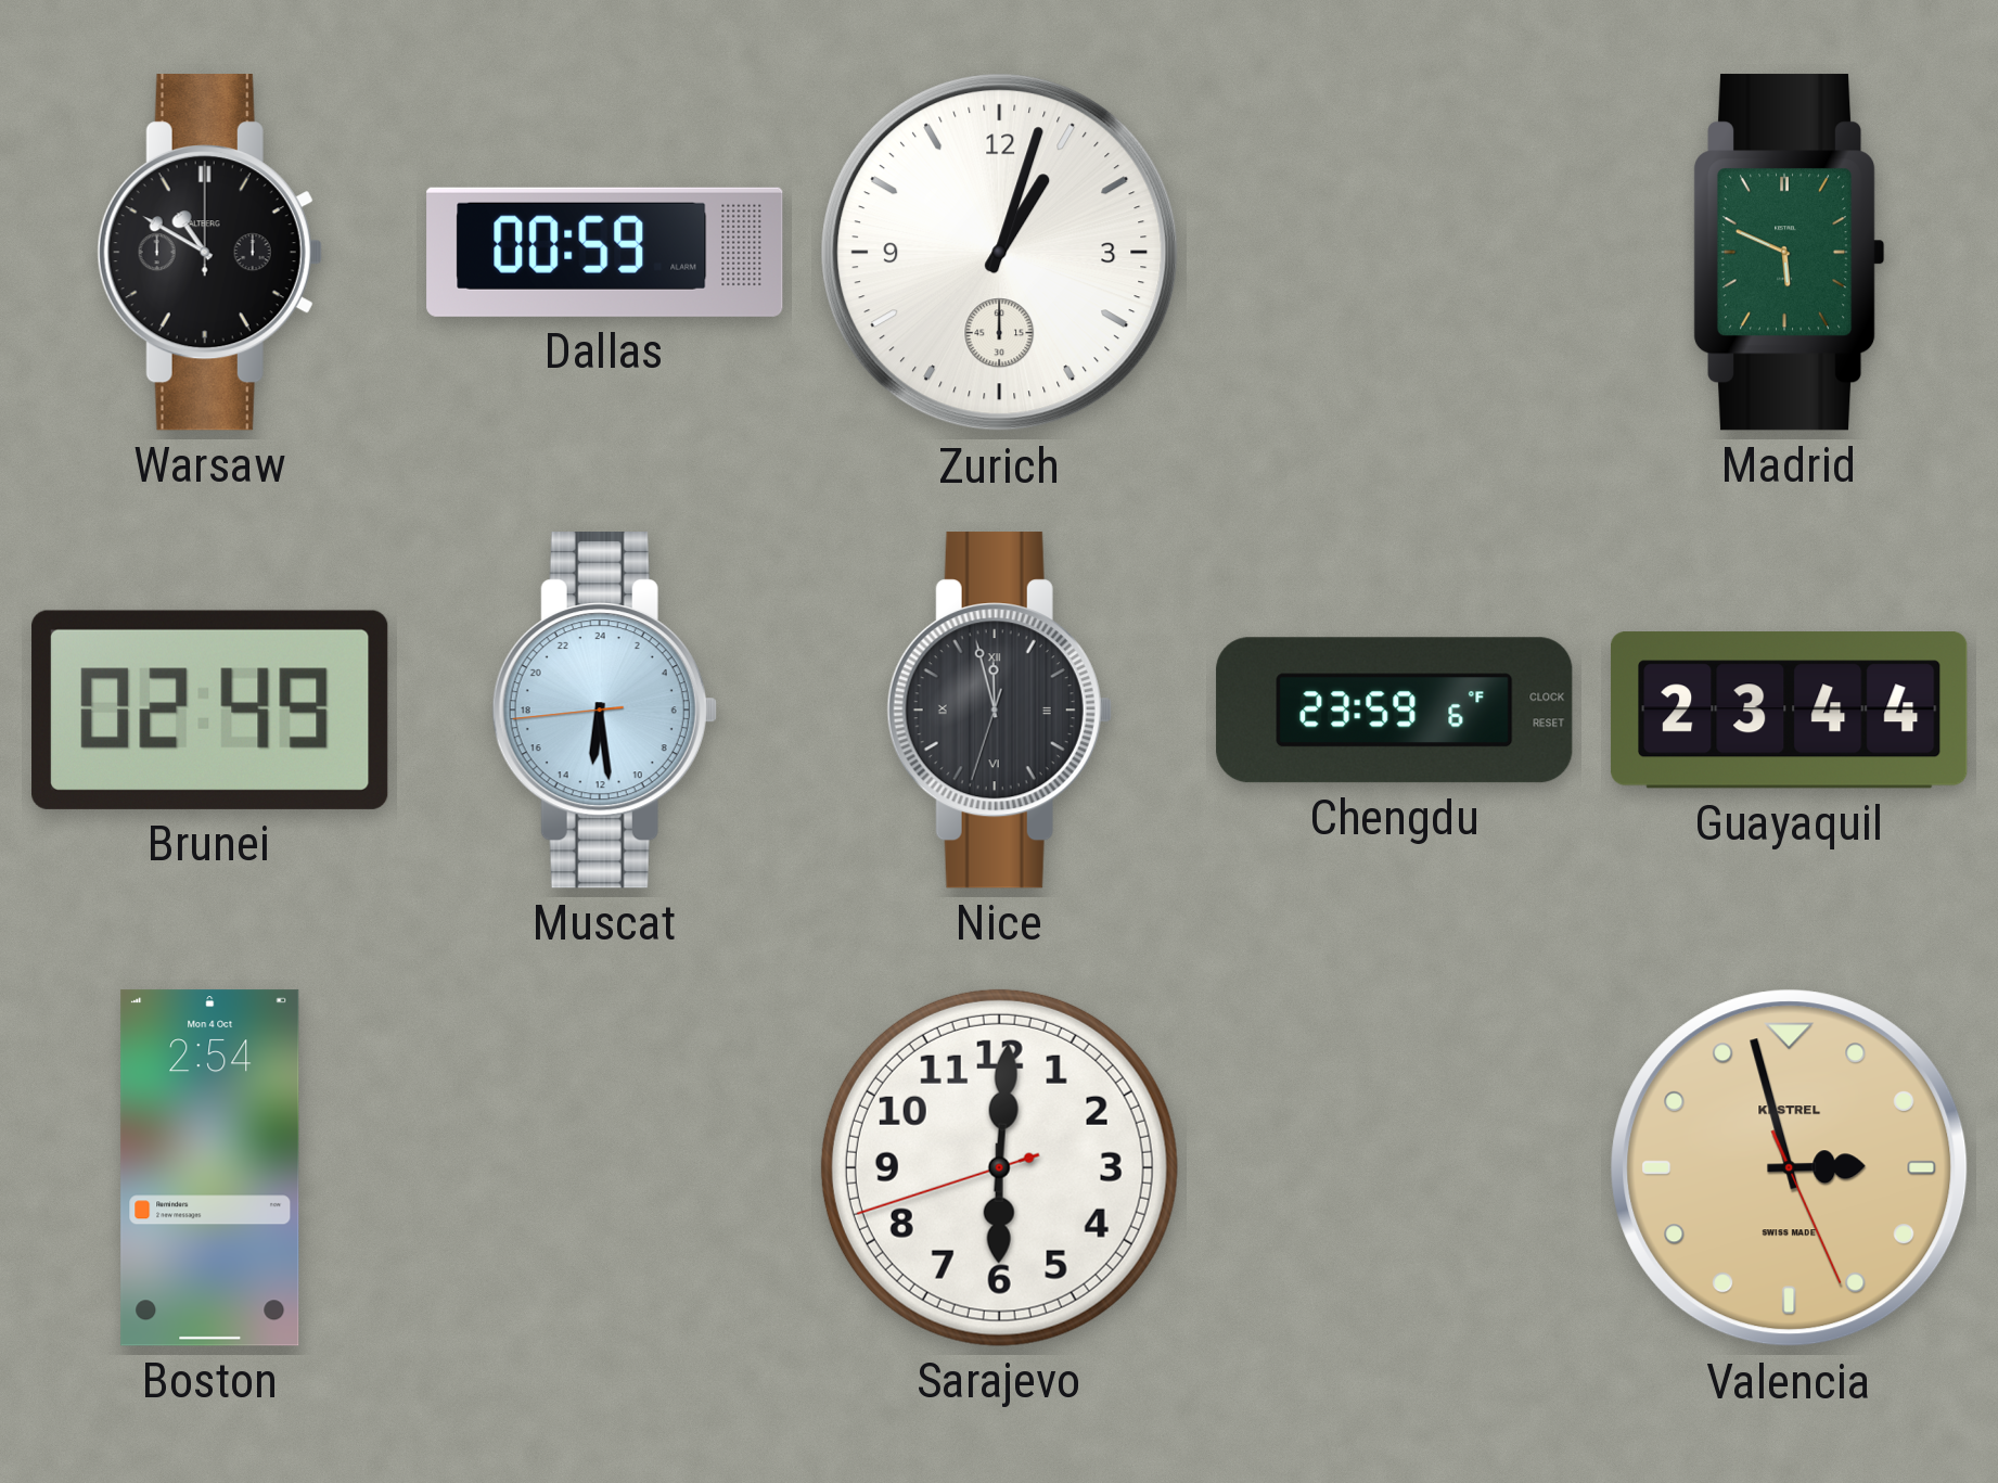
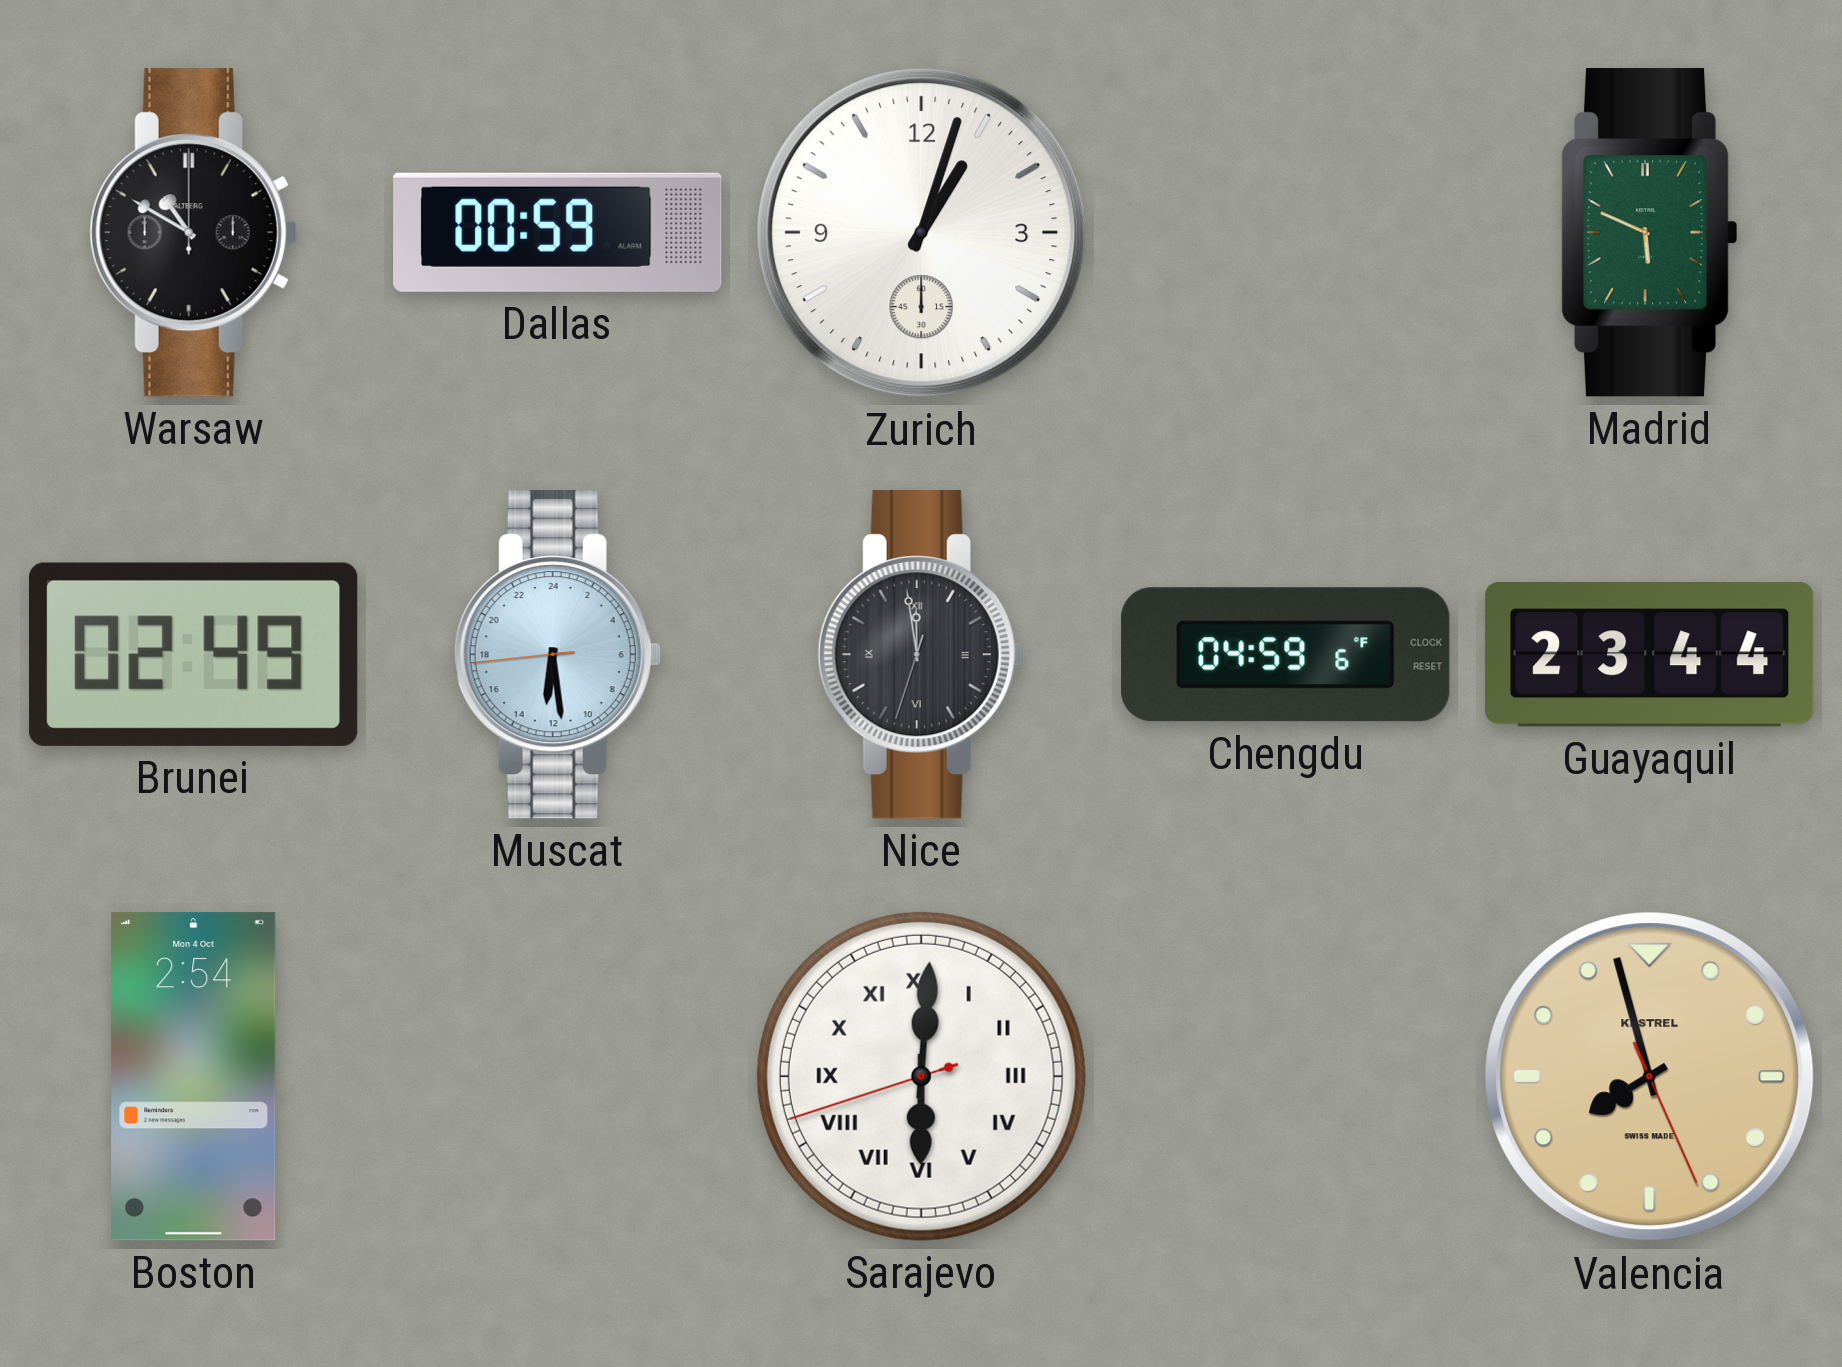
Nice: 11:57 -> 11:58
Chengdu: 23:59 -> 04:59
Sarajevo numerals: Arabic -> Roman
Valencia: 2:57 -> 7:57
